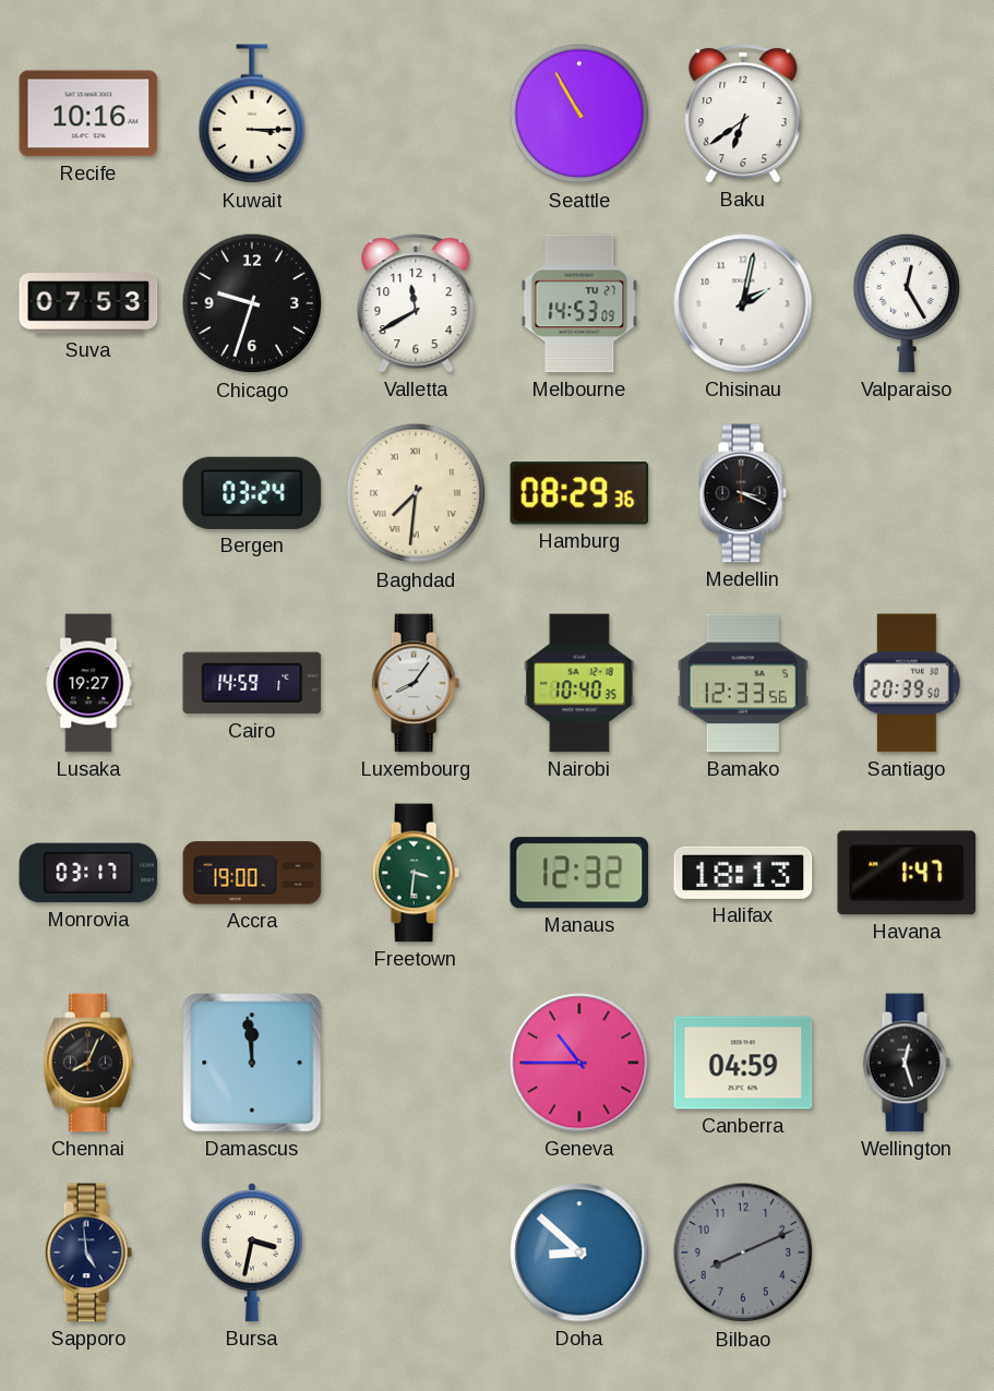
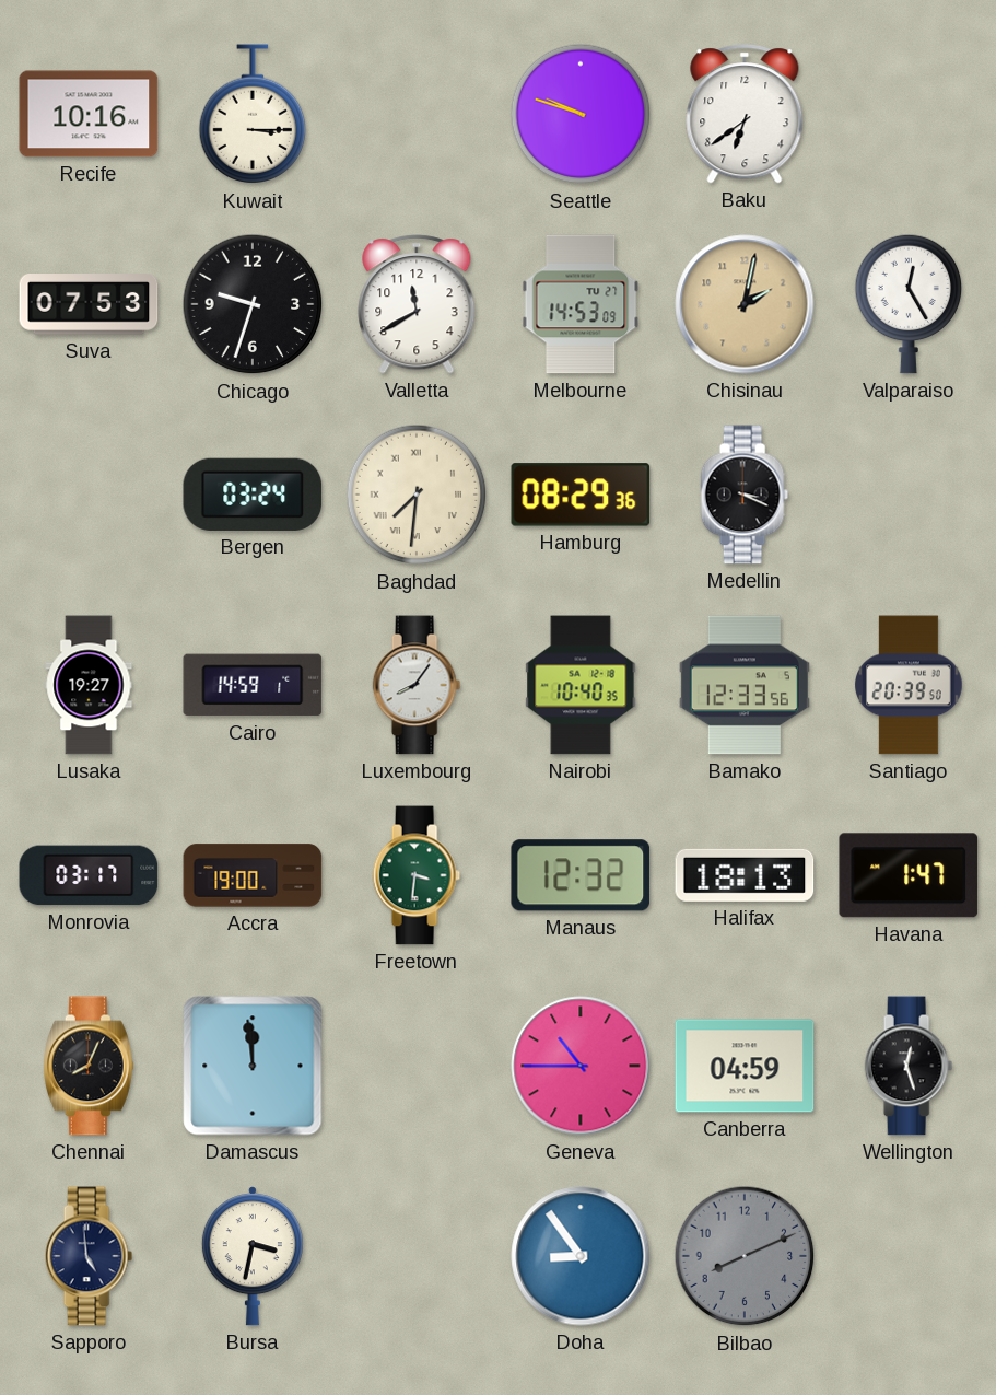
Seattle: 10:55 -> 9:48
Chisinau dial: white -> champagne
Doha: 8:52 -> 8:54
